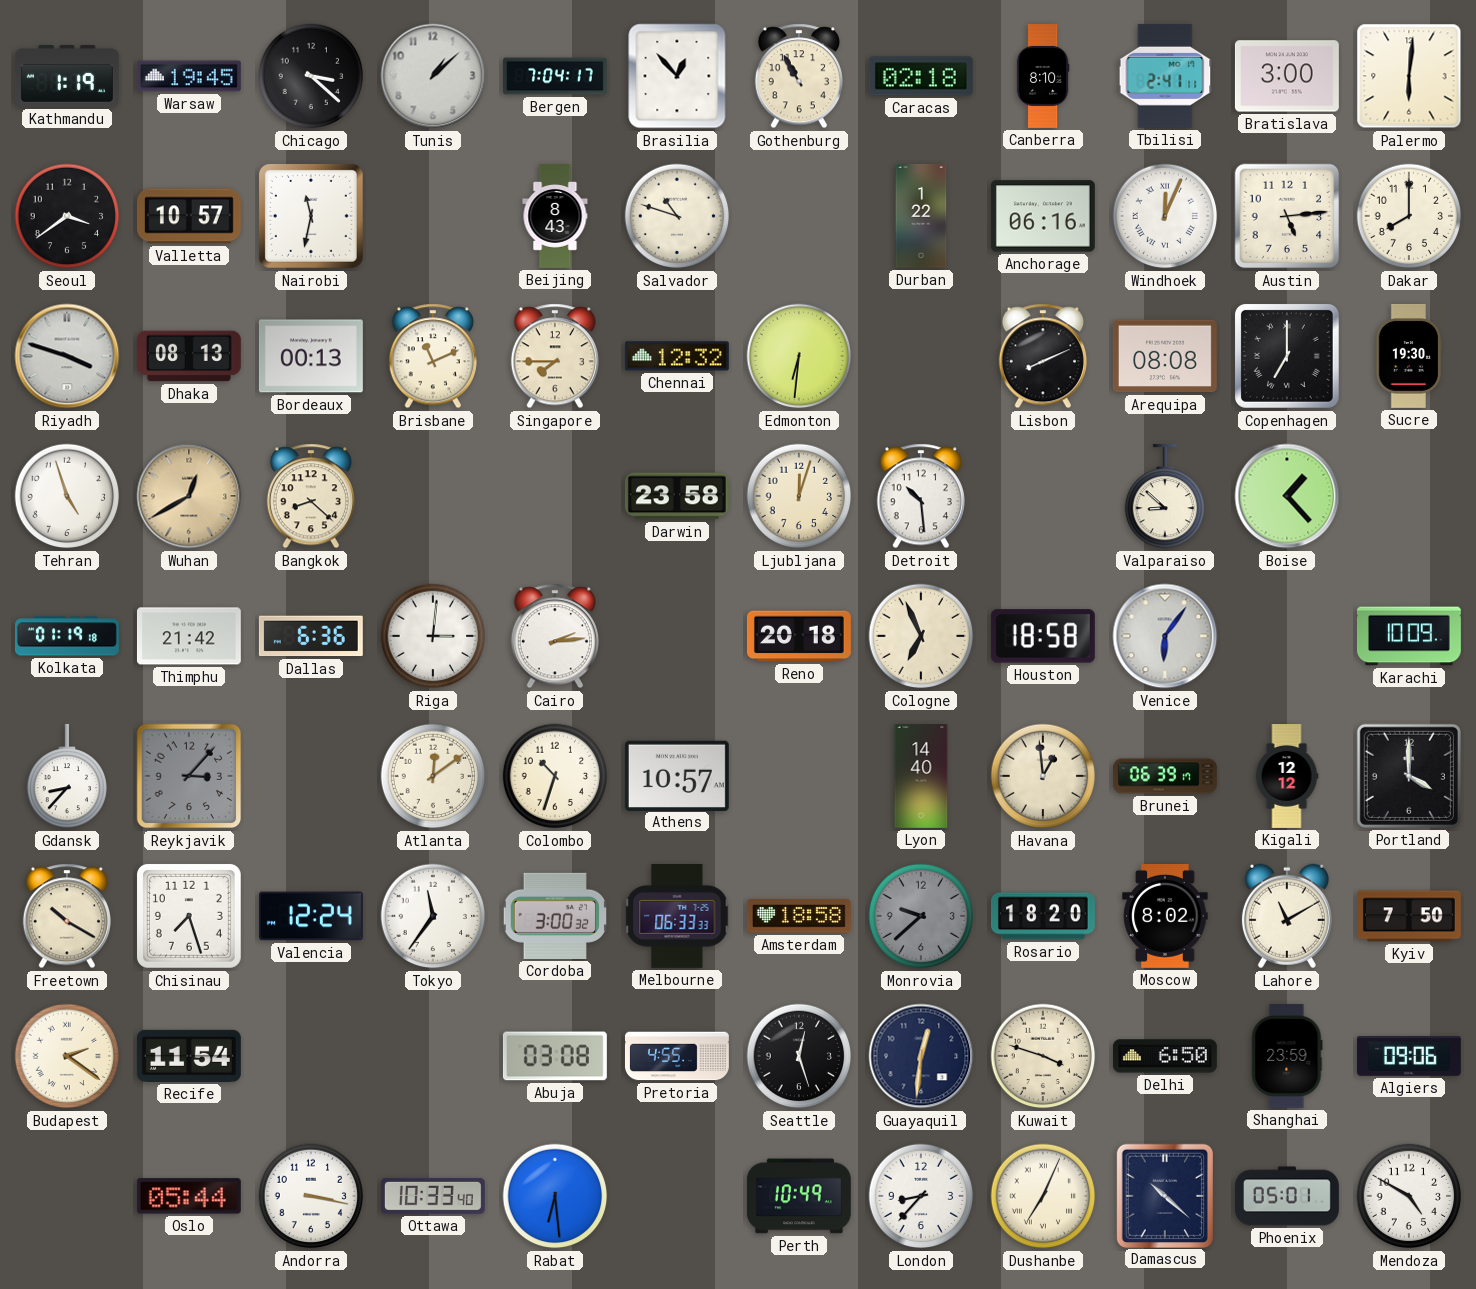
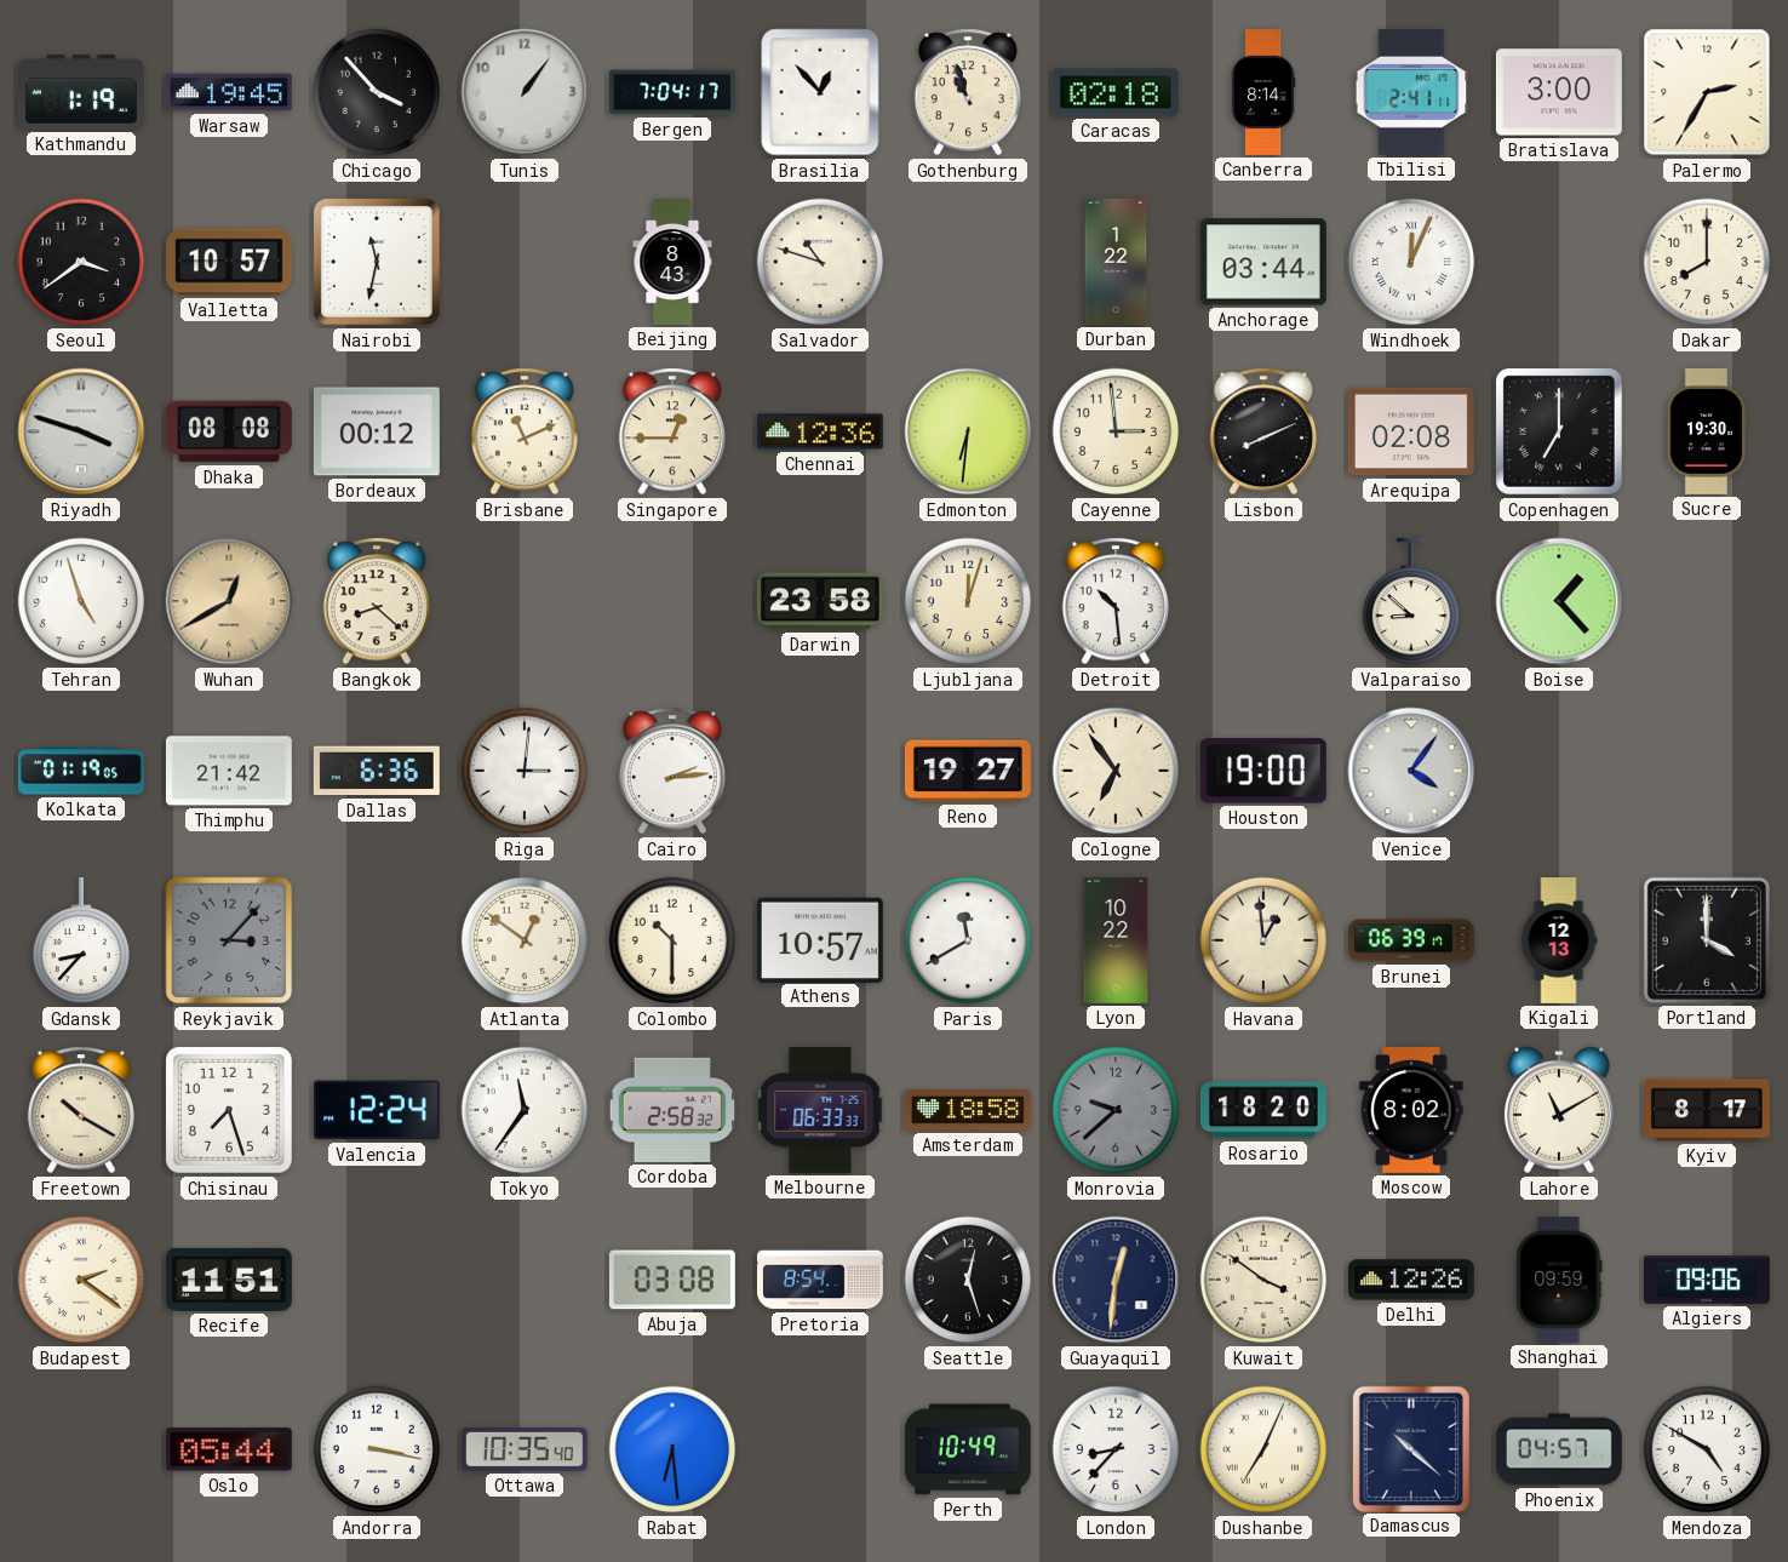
Chicago: 3:22 -> 3:53
Tunis: 1:08 -> 1:06
Gothenburg: 10:55 -> 10:57
Canberra: 8:10 -> 8:14
Palermo: 6:01 -> 2:35
Anchorage: 06:16 -> 03:44
Austin: 5:14 -> none
Dhaka: 08:13 -> 08:08
Bordeaux: 00:13 -> 00:12
Singapore: 7:45 -> 12:45
Chennai: 12:32 -> 12:36
Cayenne: none -> 2:59
Arequipa: 08:08 -> 02:08
Kolkata: 01:19:18 -> 01:19:05
Reno: 20:18 -> 19:27
Cologne: 6:56 -> 6:54
Houston: 18:58 -> 19:00
Venice: 6:06 -> 4:06
Karachi: 10:09 -> none
Atlanta: 12:09 -> 12:51
Colombo: 10:33 -> 10:30
Paris: none -> 11:40
Lyon: 14:40 -> 10:22
Kigali: 12:12 -> 12:13
Cordoba: 3:00 -> 2:58
Kyiv: 7:50 -> 8:17
Recife: 11:54 -> 11:51
Pretoria: 4:55 -> 8:54
Kuwait: 3:48 -> 3:51
Delhi: 6:50 -> 12:26
Shanghai: 23:59 -> 09:59
Ottawa: 10:33 -> 10:35
Phoenix: 05:01 -> 04:57
